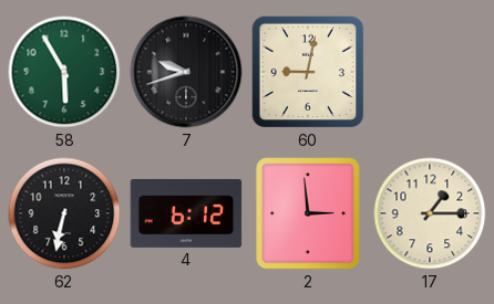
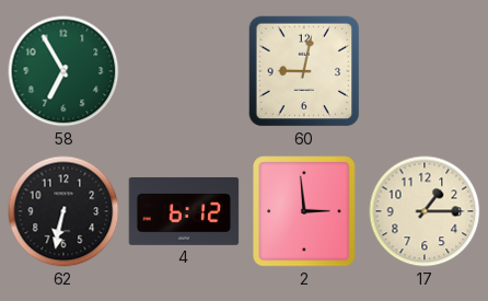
58: 5:55 -> 6:55
7: 9:42 -> none
